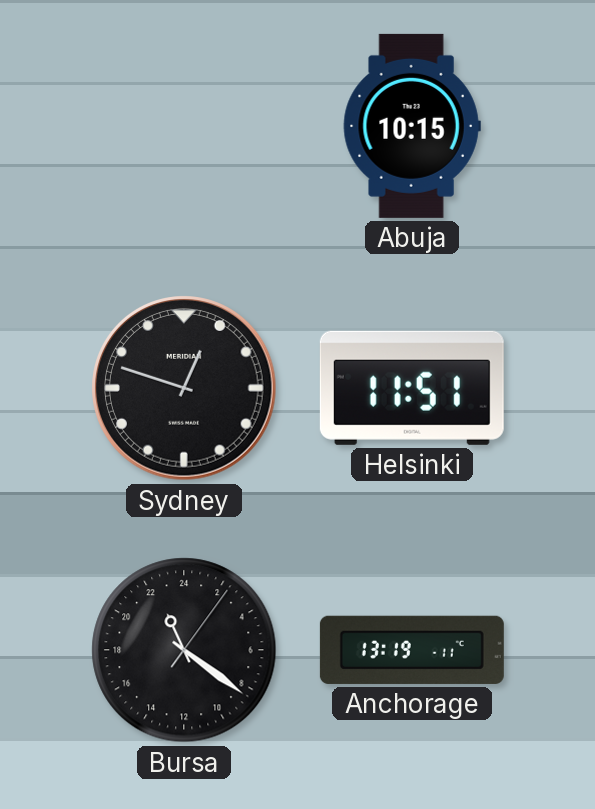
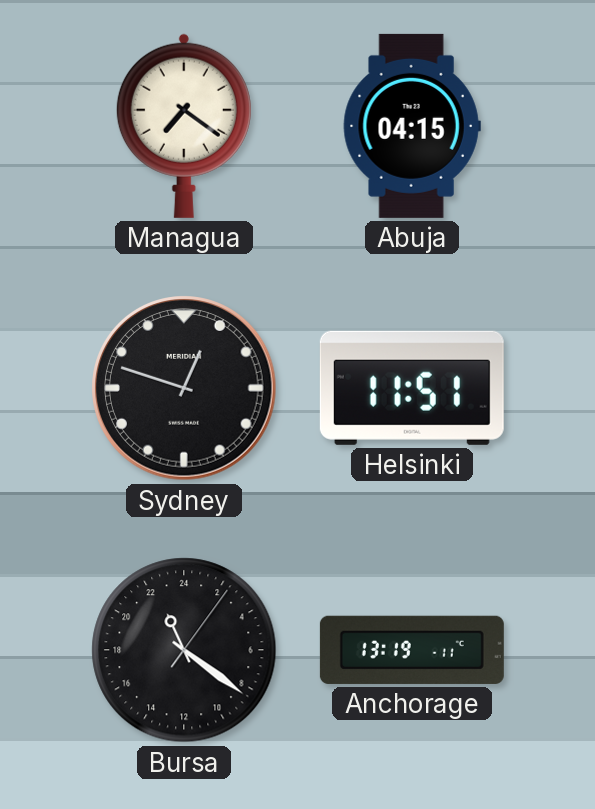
Managua: none -> 7:21
Abuja: 10:15 -> 04:15
